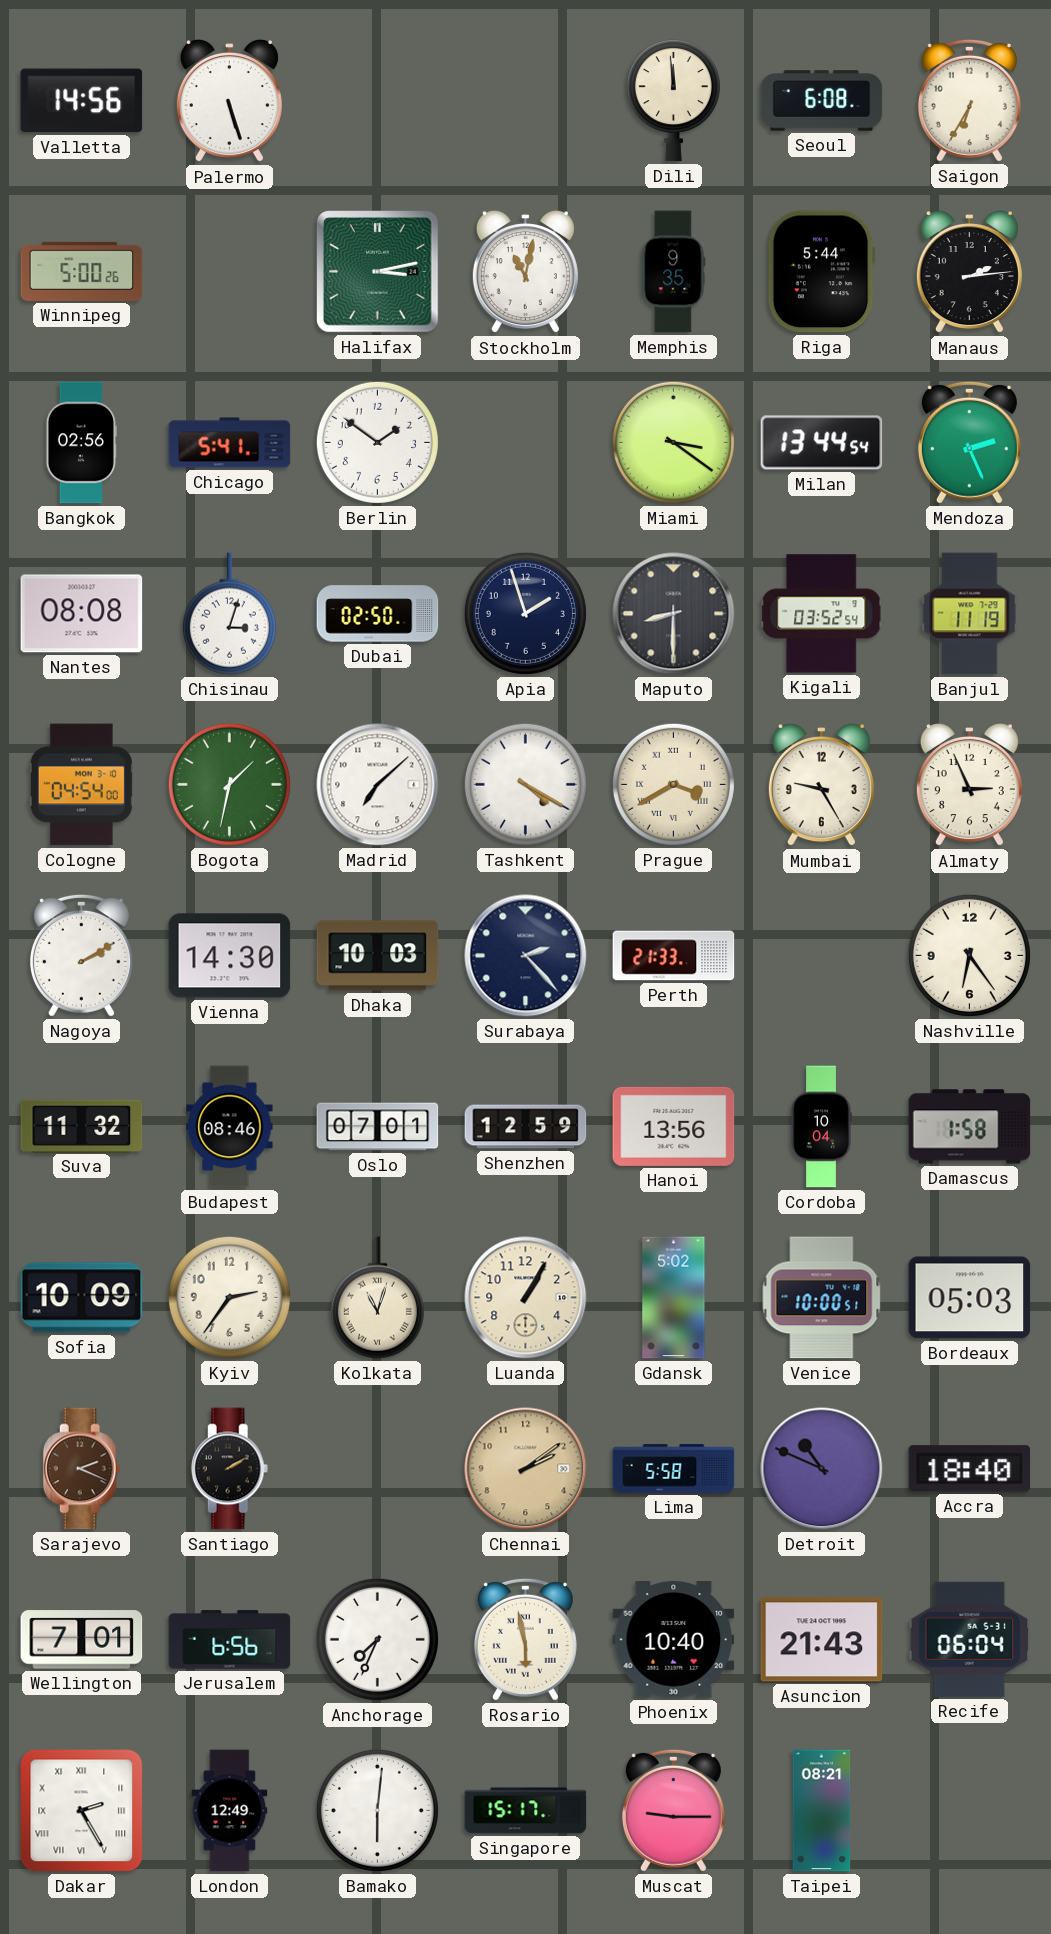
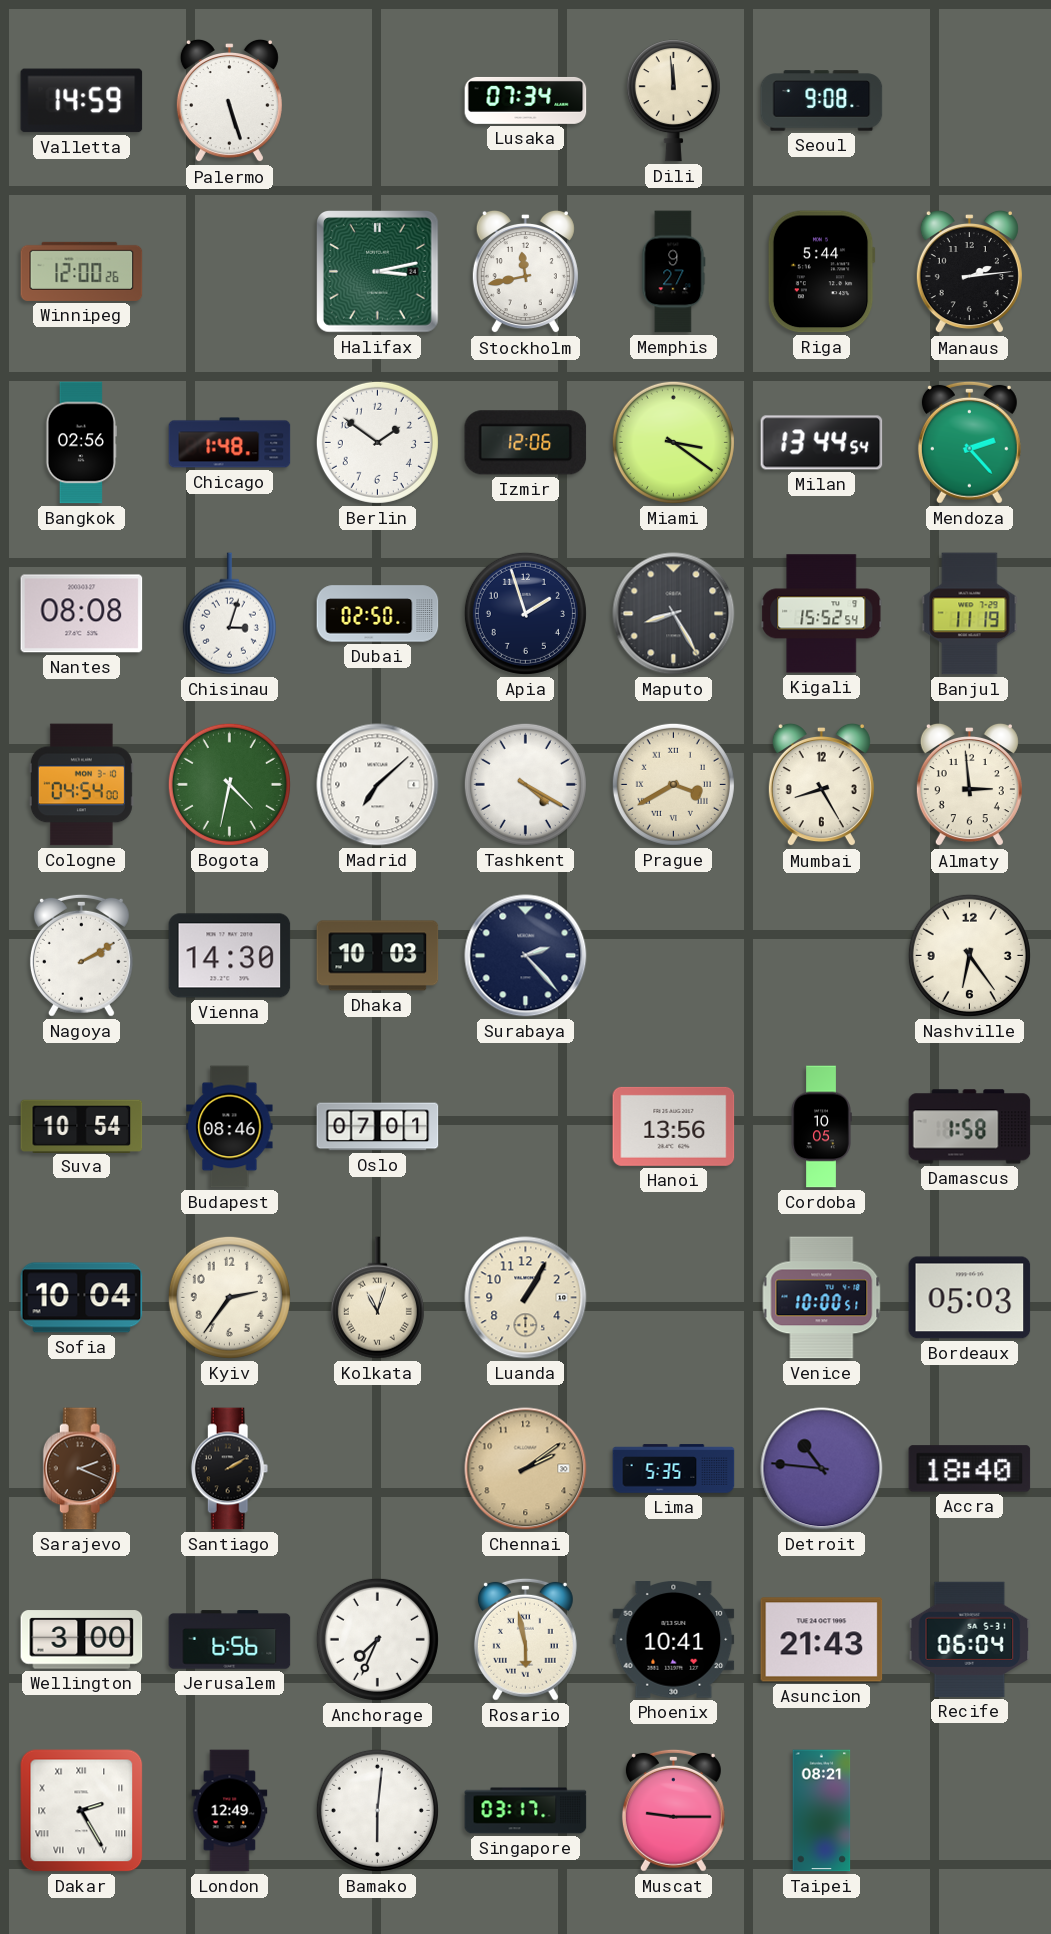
Valletta: 14:56 -> 14:59
Lusaka: none -> 07:34
Seoul: 6:08 -> 9:08
Saigon: 6:35 -> none
Winnipeg: 5:00 -> 12:00
Stockholm: 11:02 -> 11:43
Memphis: 9:35 -> 9:27
Chicago: 5:41 -> 1:48
Izmir: none -> 12:06
Mendoza: 2:26 -> 2:23
Maputo: 8:30 -> 8:25
Kigali: 03:52 -> 15:52
Bogota: 1:32 -> 4:32
Mumbai: 9:25 -> 8:25
Almaty: 2:56 -> 2:59
Perth: 21:33 -> none
Suva: 11:32 -> 10:54
Shenzhen: 12:59 -> none
Cordoba: 10:04 -> 10:05
Sofia: 10:09 -> 10:04
Gdansk: 5:02 -> none
Lima: 5:58 -> 5:35
Detroit: 10:49 -> 10:46
Wellington: 7:01 -> 3:00
Phoenix: 10:40 -> 10:41
Singapore: 15:17 -> 03:17
